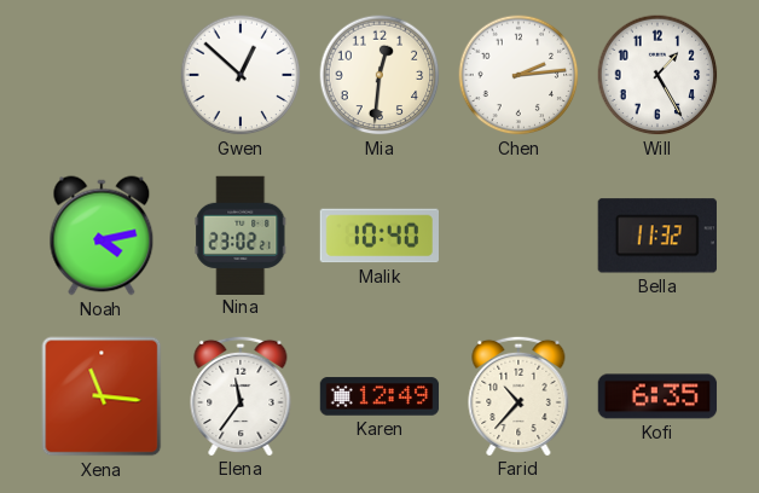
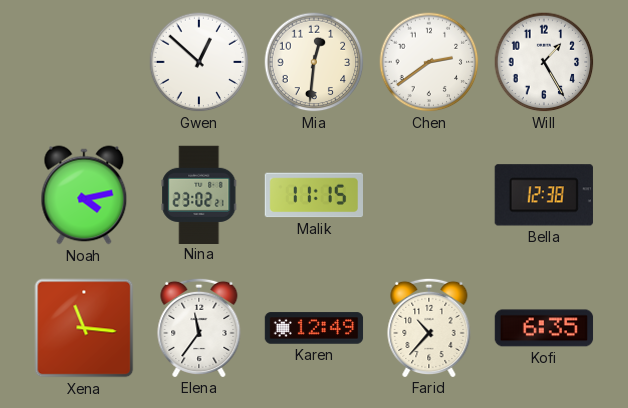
Chen: 2:14 -> 2:39
Malik: 10:40 -> 11:15
Bella: 11:32 -> 12:38
